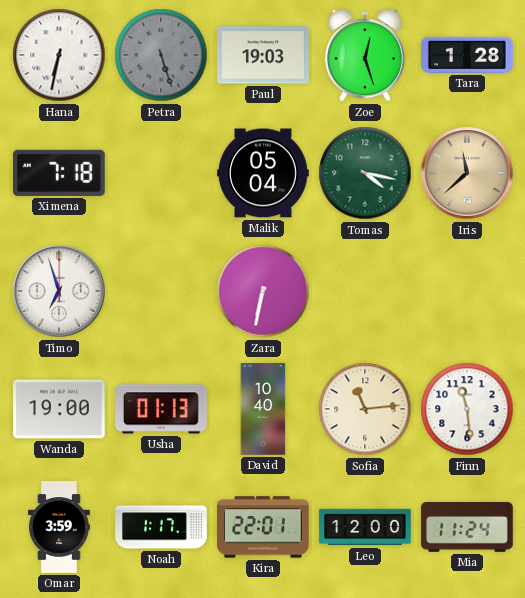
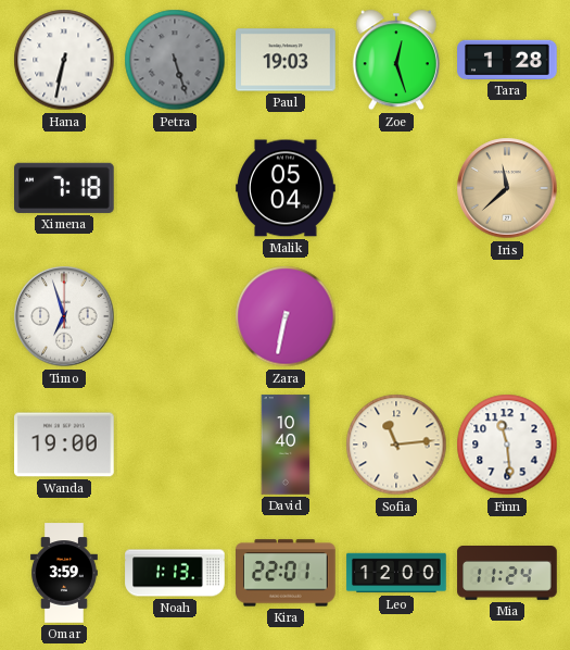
Tomas: 4:17 -> none
Usha: 01:13 -> none
Noah: 1:17 -> 1:13
